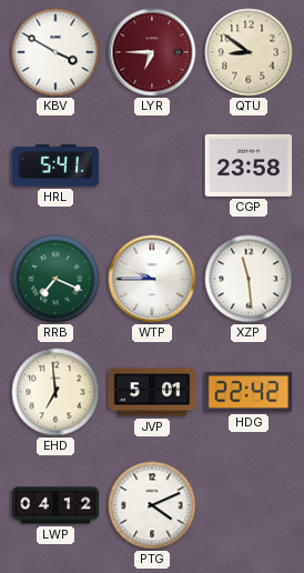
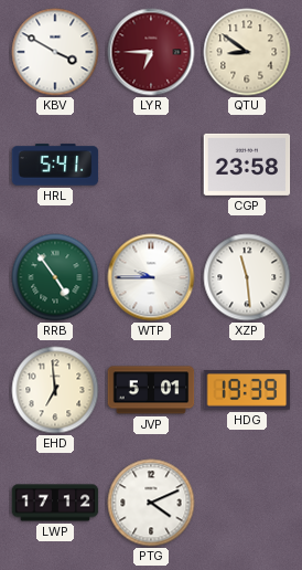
RRB: 7:19 -> 4:54
HDG: 22:42 -> 19:39
LWP: 04:12 -> 17:12
